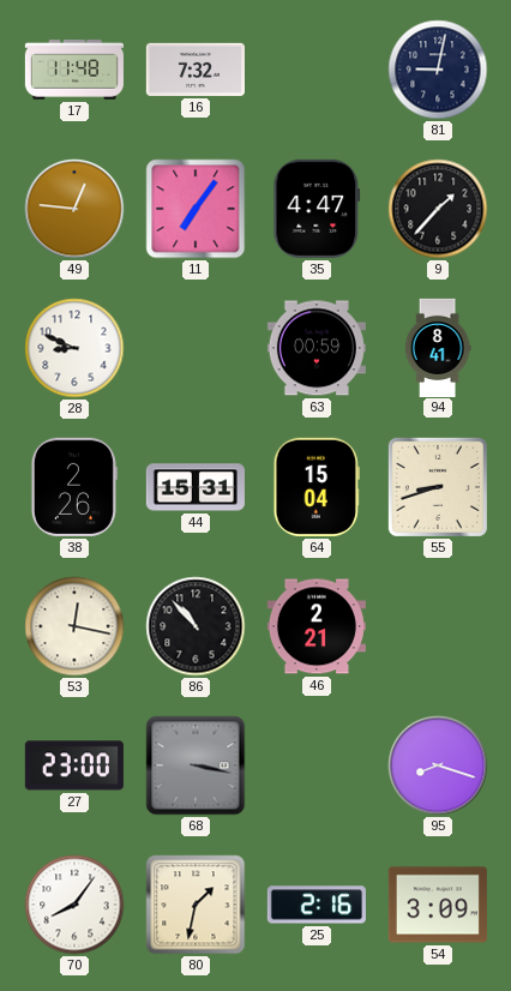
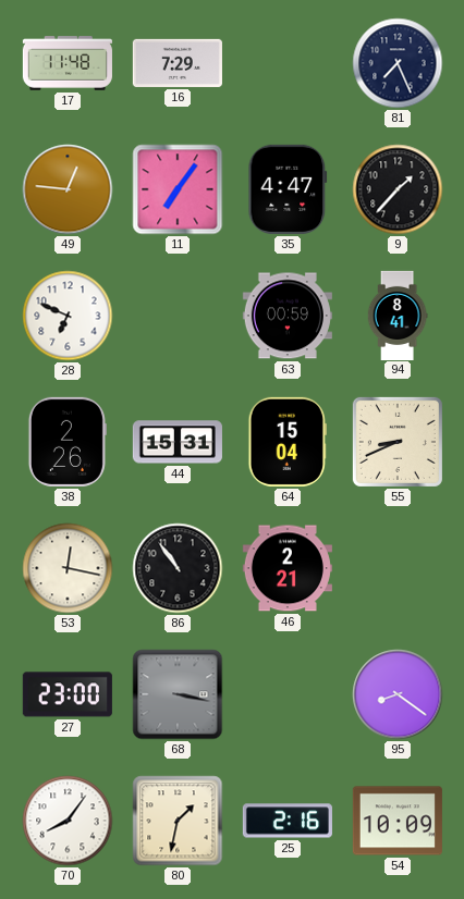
16: 7:32 -> 7:29
81: 9:02 -> 7:26
28: 8:49 -> 6:49
55: 8:42 -> 8:41
86: 10:53 -> 10:54
95: 8:18 -> 8:21
54: 3:09 -> 10:09
